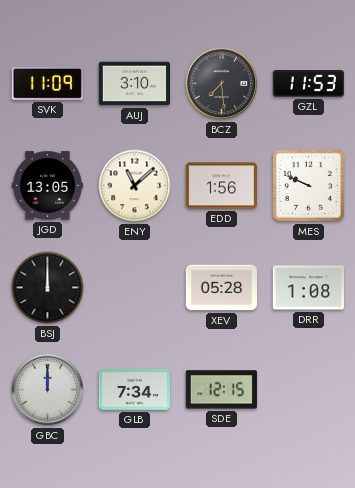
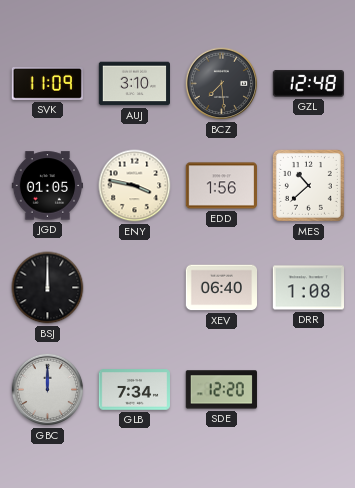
GZL: 11:53 -> 12:48
JGD: 13:05 -> 01:05
ENY: 11:08 -> 3:47
MES: 9:49 -> 10:38
XEV: 05:28 -> 06:40
SDE: 12:15 -> 12:20
